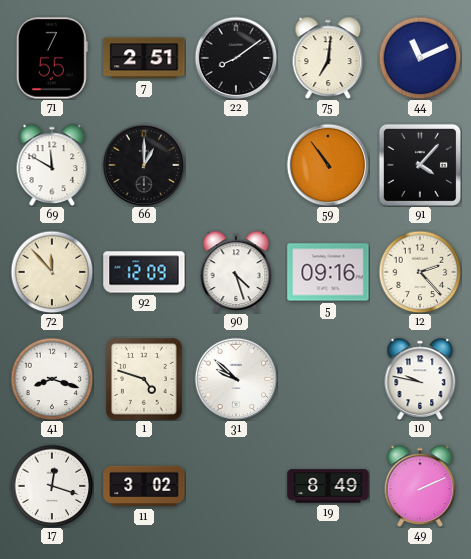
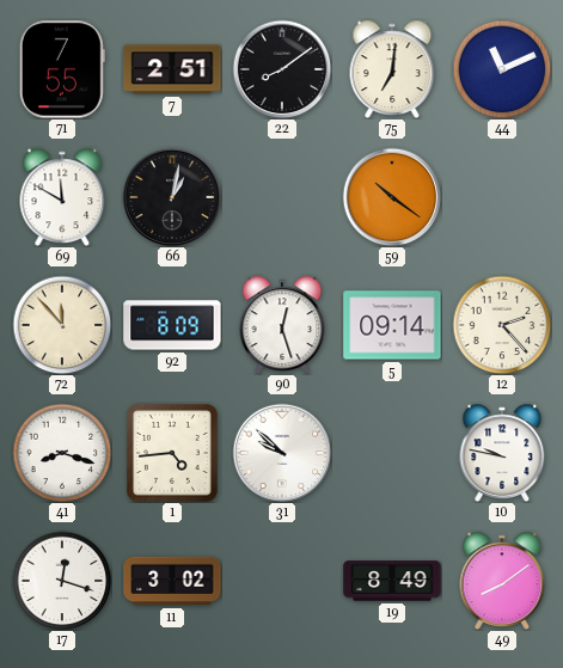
66: 1:00 -> 1:02
59: 10:54 -> 10:21
91: 4:07 -> none
92: 12:09 -> 8:09
90: 4:27 -> 12:27
5: 09:16 -> 09:14
1: 4:48 -> 4:44
49: 2:11 -> 8:09
